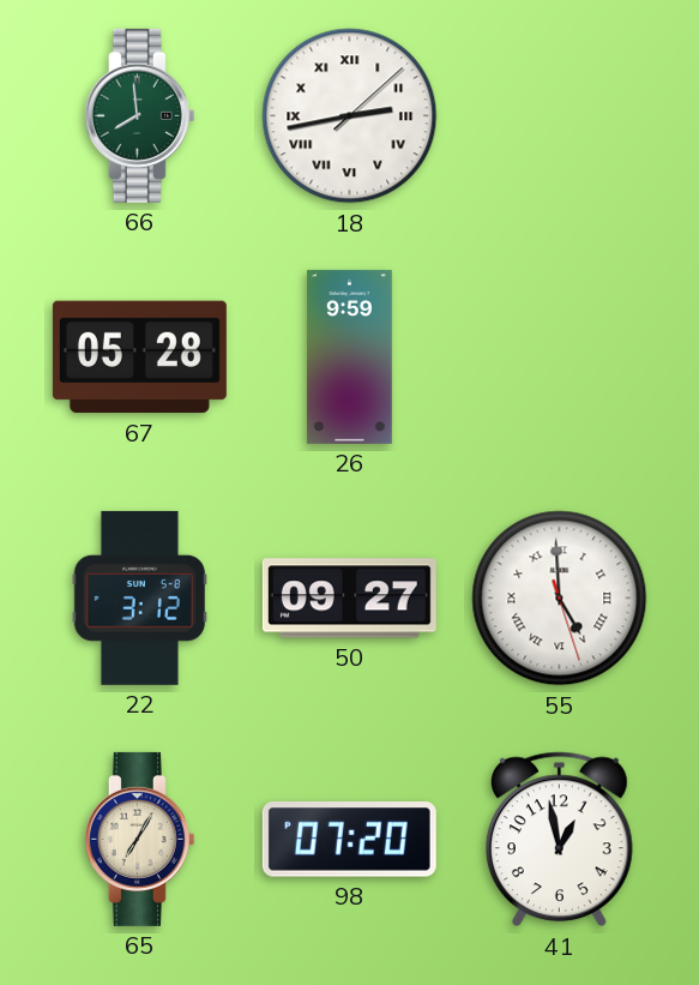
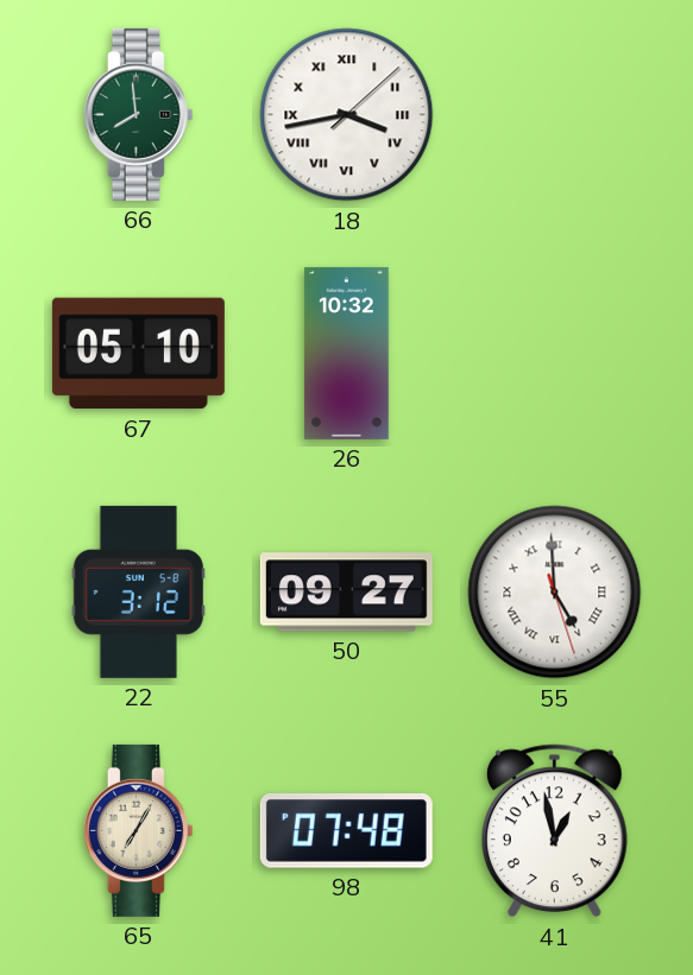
18: 2:43 -> 3:43
67: 05:28 -> 05:10
26: 9:59 -> 10:32
98: 07:20 -> 07:48
